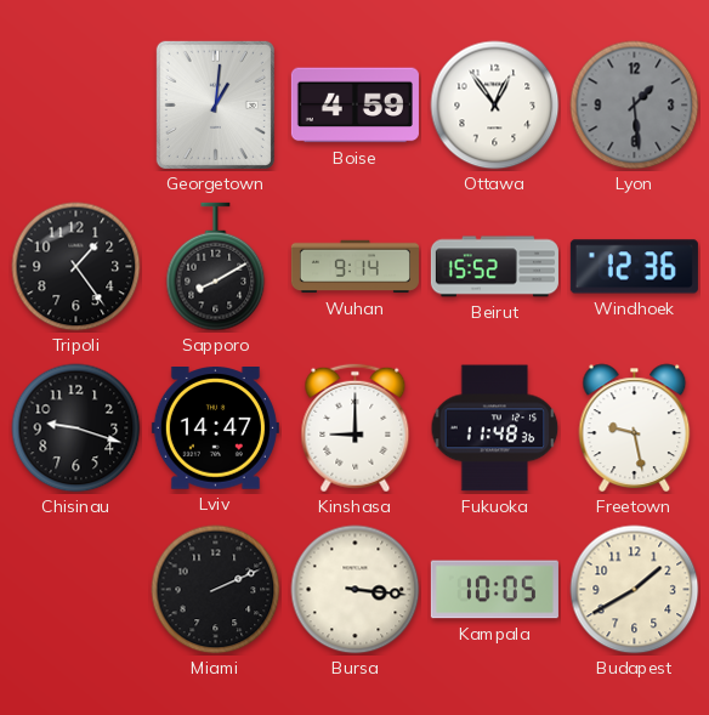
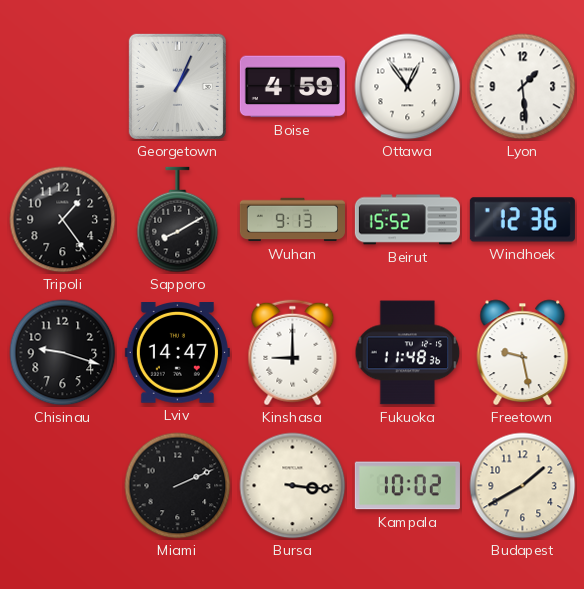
Georgetown: 1:01 -> 1:04
Lyon dial: grey -> white
Wuhan: 9:14 -> 9:13
Kampala: 10:05 -> 10:02
